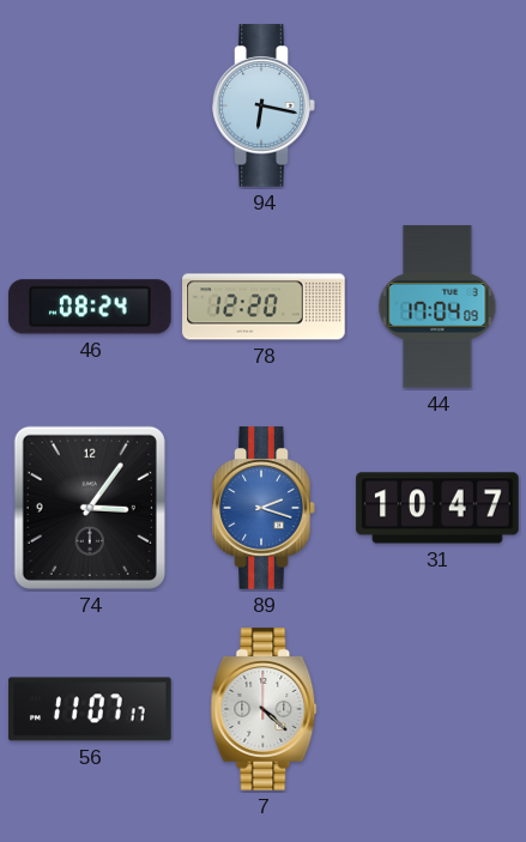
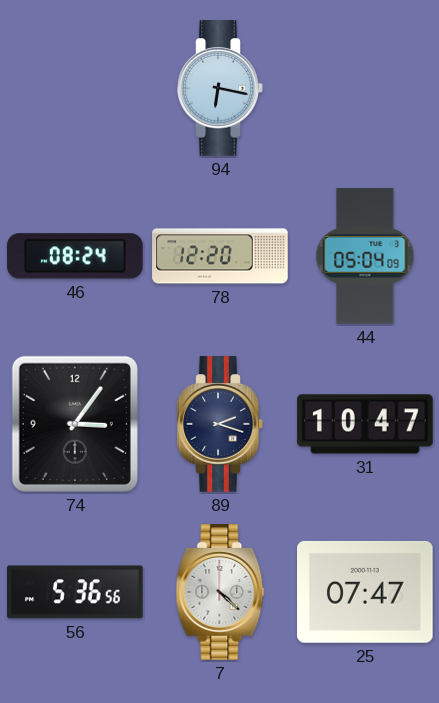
44: 17:04 -> 05:04
89 dial: blue -> navy
56: 11:07 -> 5:36
25: none -> 07:47
